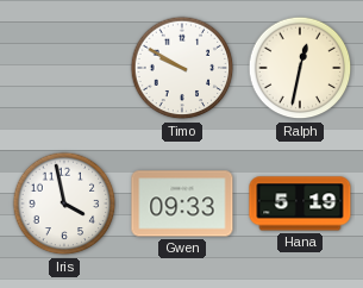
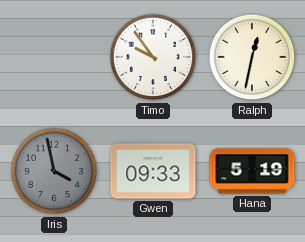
Timo: 9:50 -> 9:54
Iris dial: white -> grey
